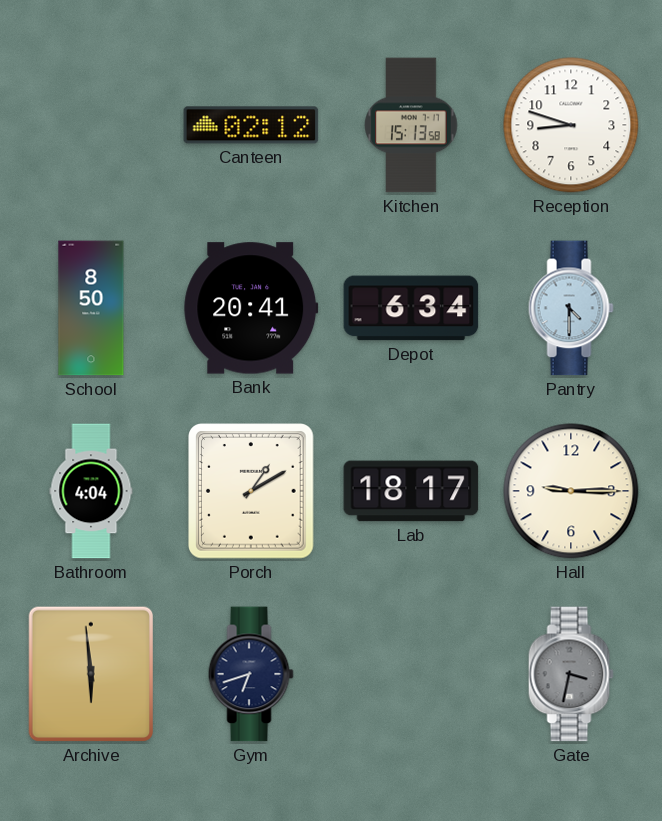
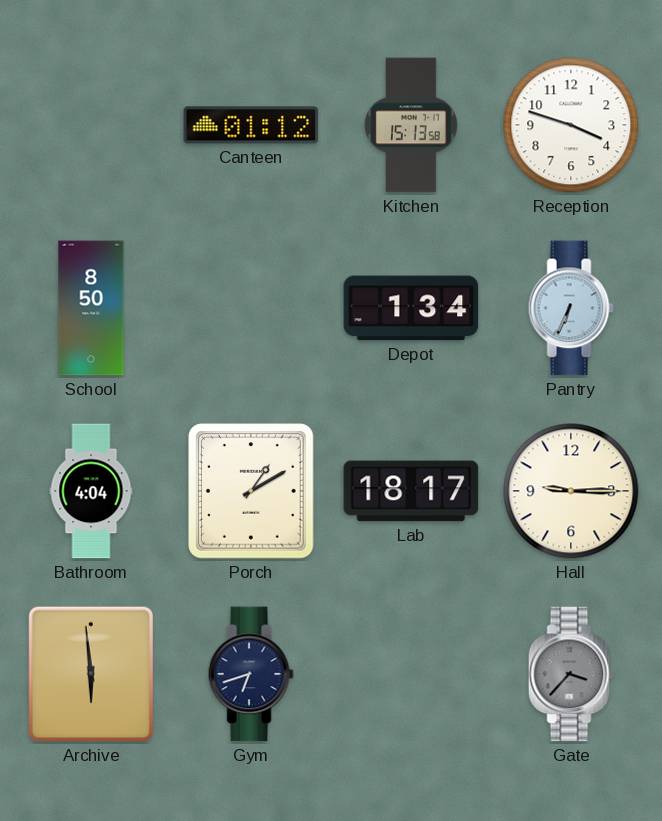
Canteen: 02:12 -> 01:12
Reception: 8:48 -> 3:48
Bank: 20:41 -> none
Depot: 6:34 -> 1:34
Pantry: 4:30 -> 6:34
Gate: 3:32 -> 3:37
